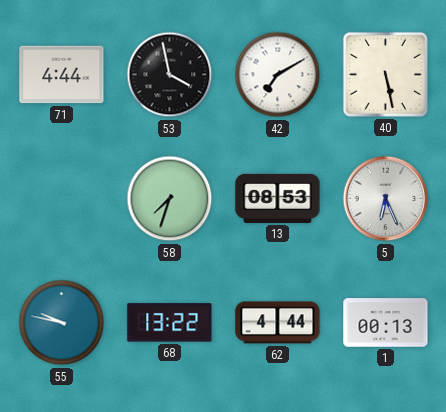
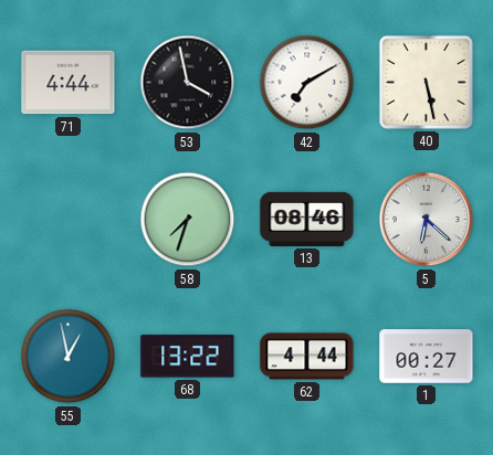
13: 08:53 -> 08:46
5: 6:26 -> 6:22
55: 9:47 -> 12:58
1: 00:13 -> 00:27
